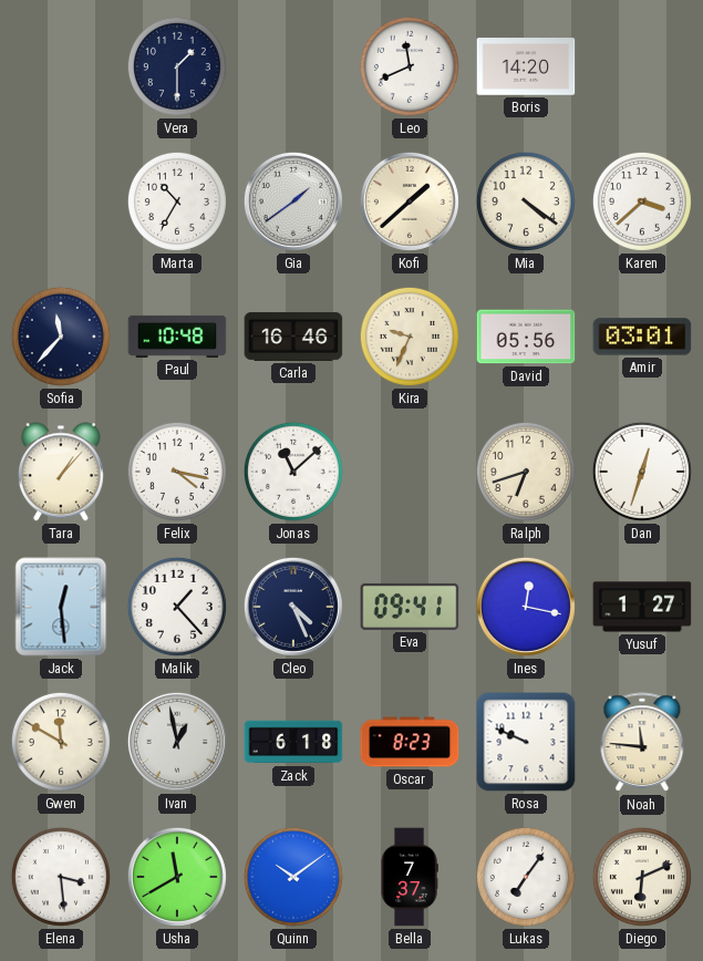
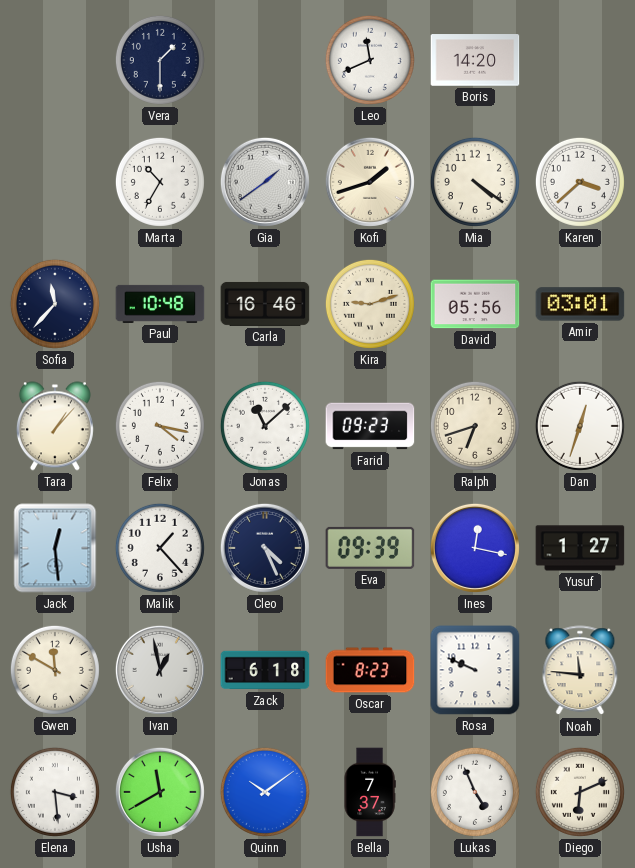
Kofi: 1:38 -> 1:42
Kira: 9:34 -> 9:12
Farid: none -> 09:23
Eva: 09:41 -> 09:39
Lukas: 7:06 -> 4:56
